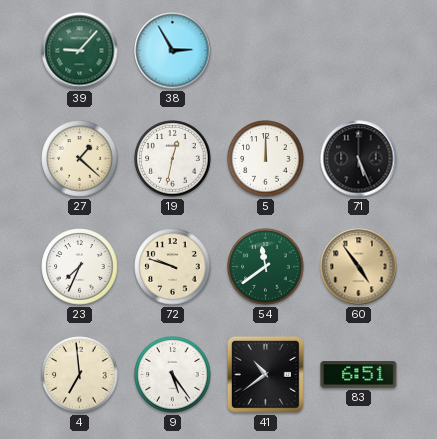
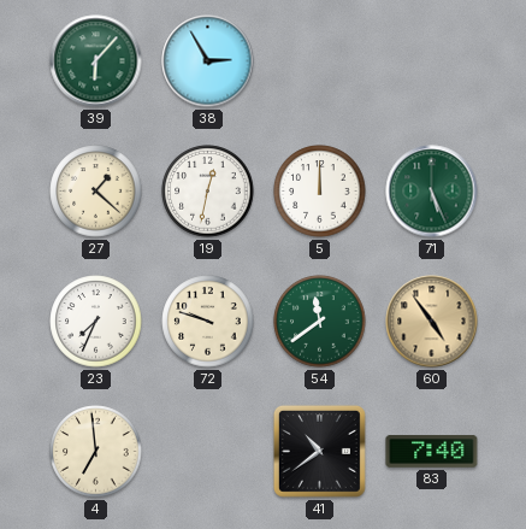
39: 9:07 -> 6:07
71 dial: black -> green
9: 5:24 -> none
83: 6:51 -> 7:40
